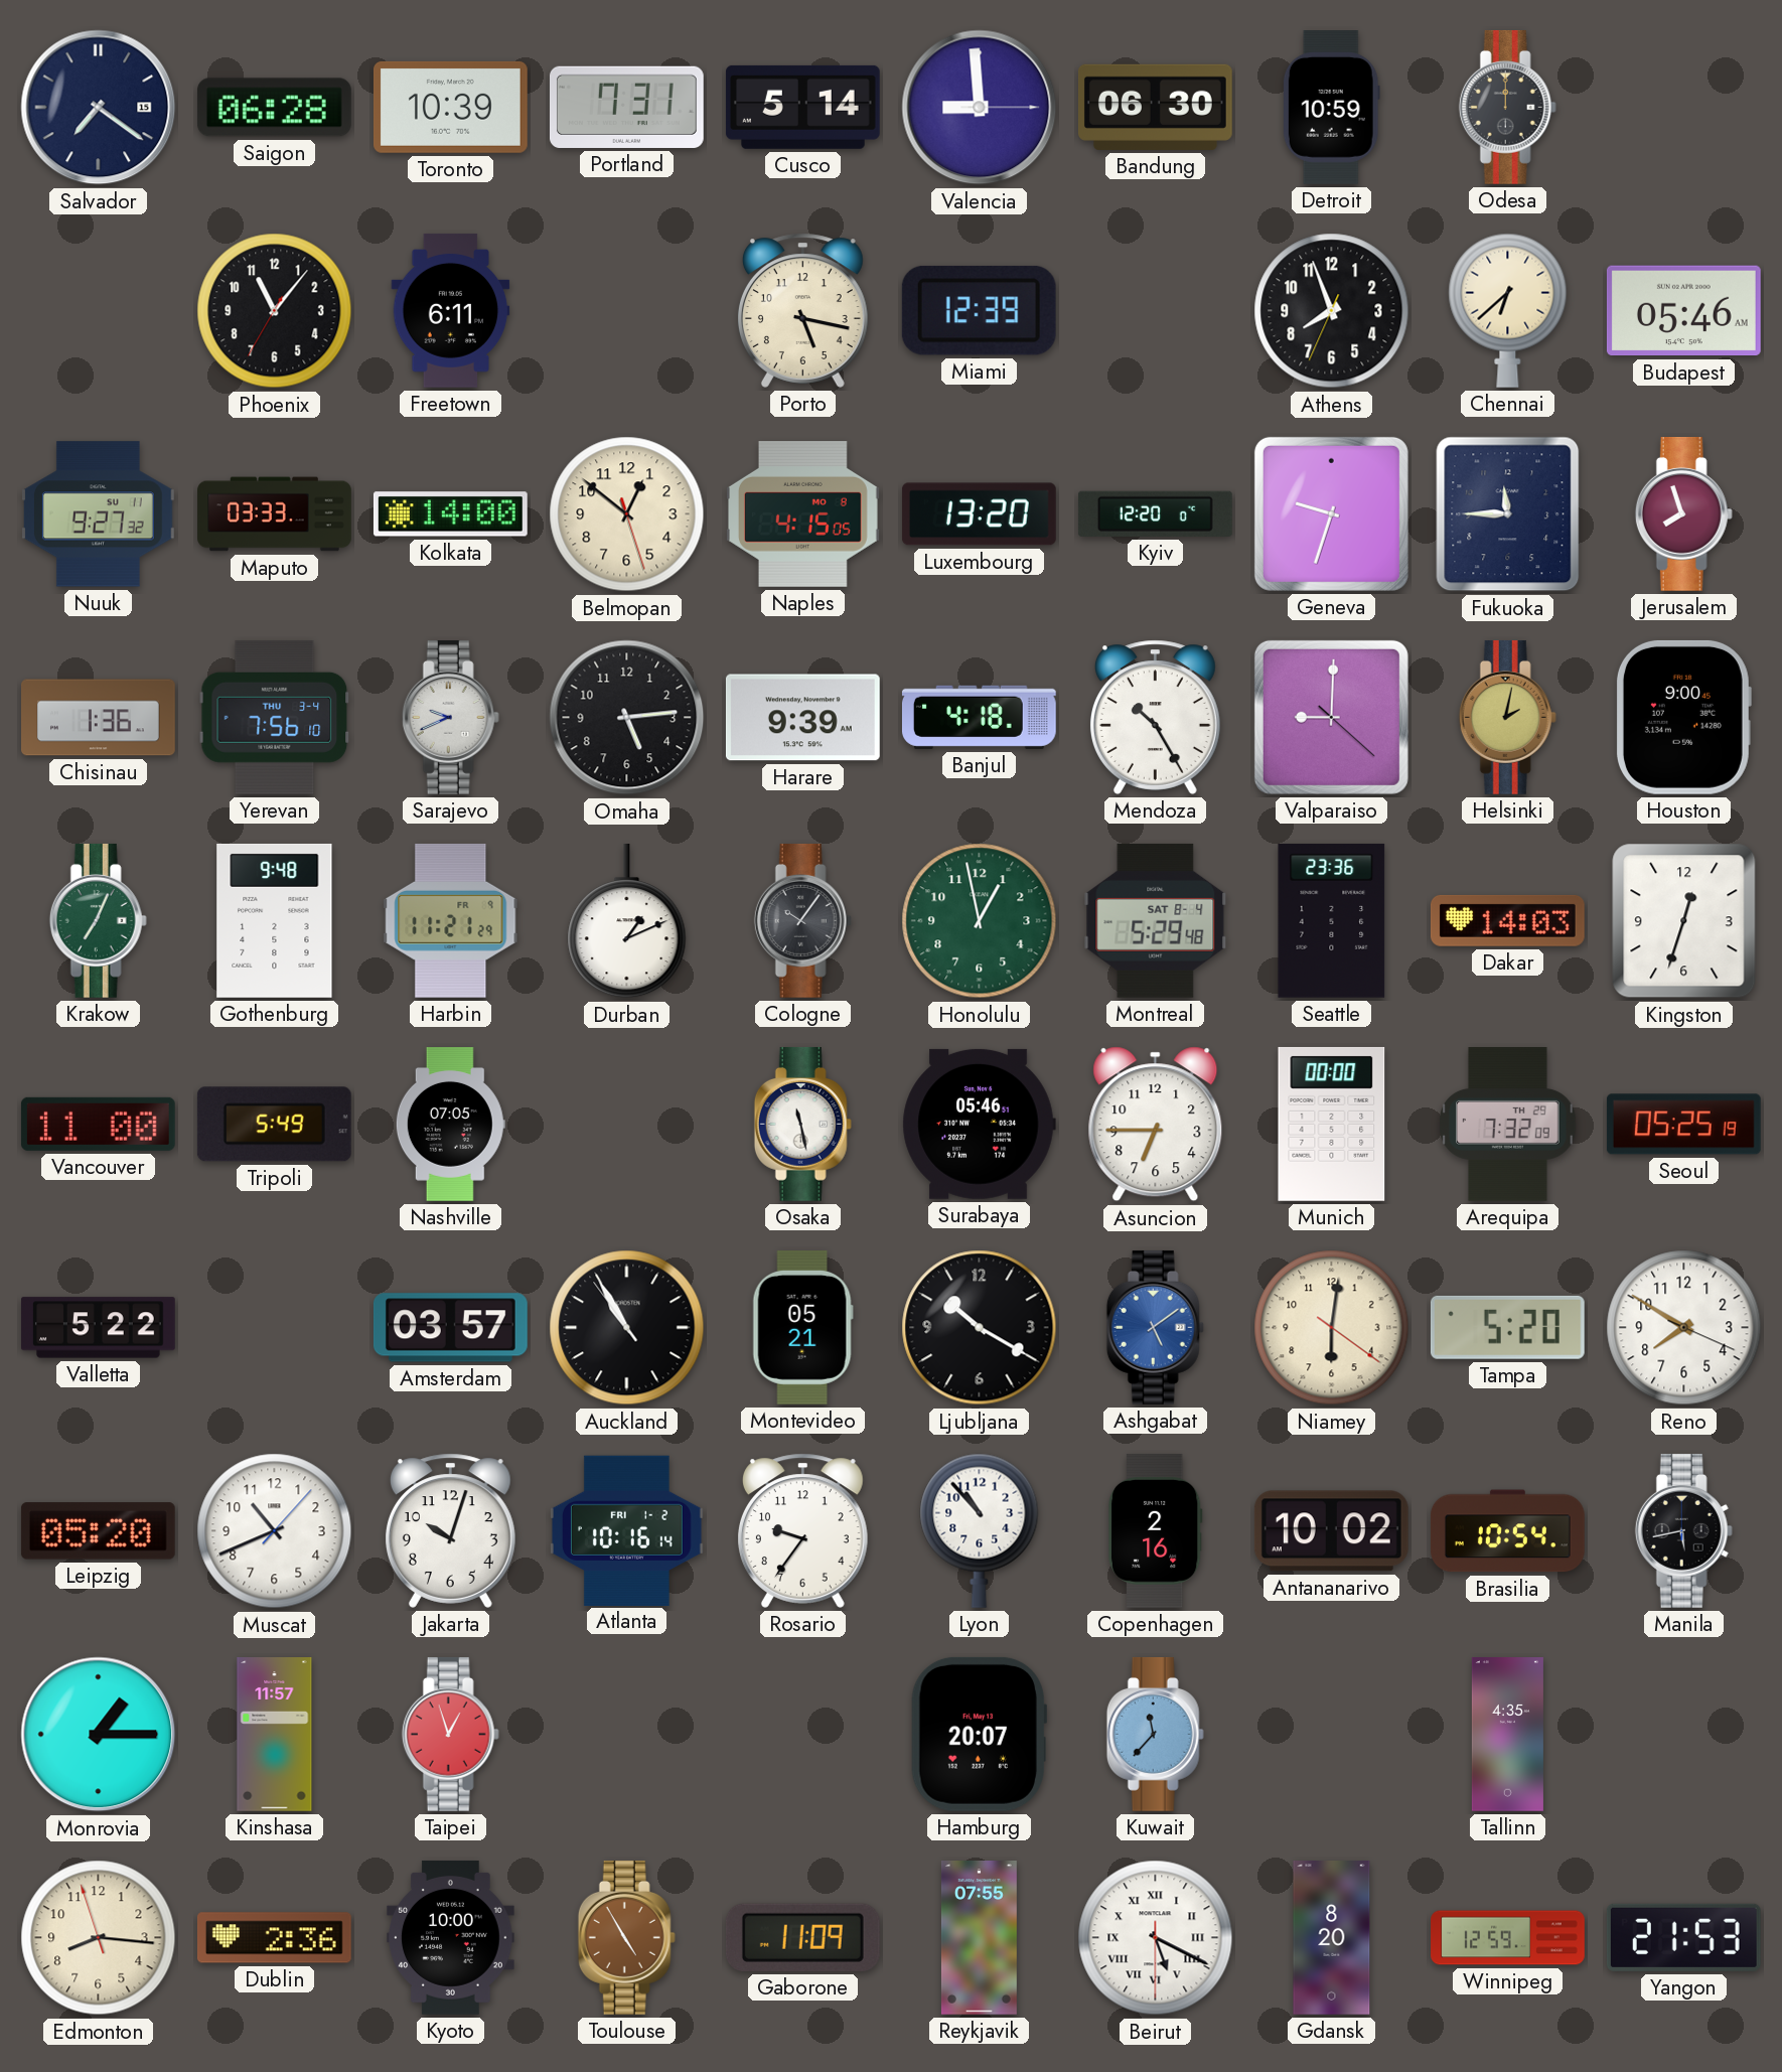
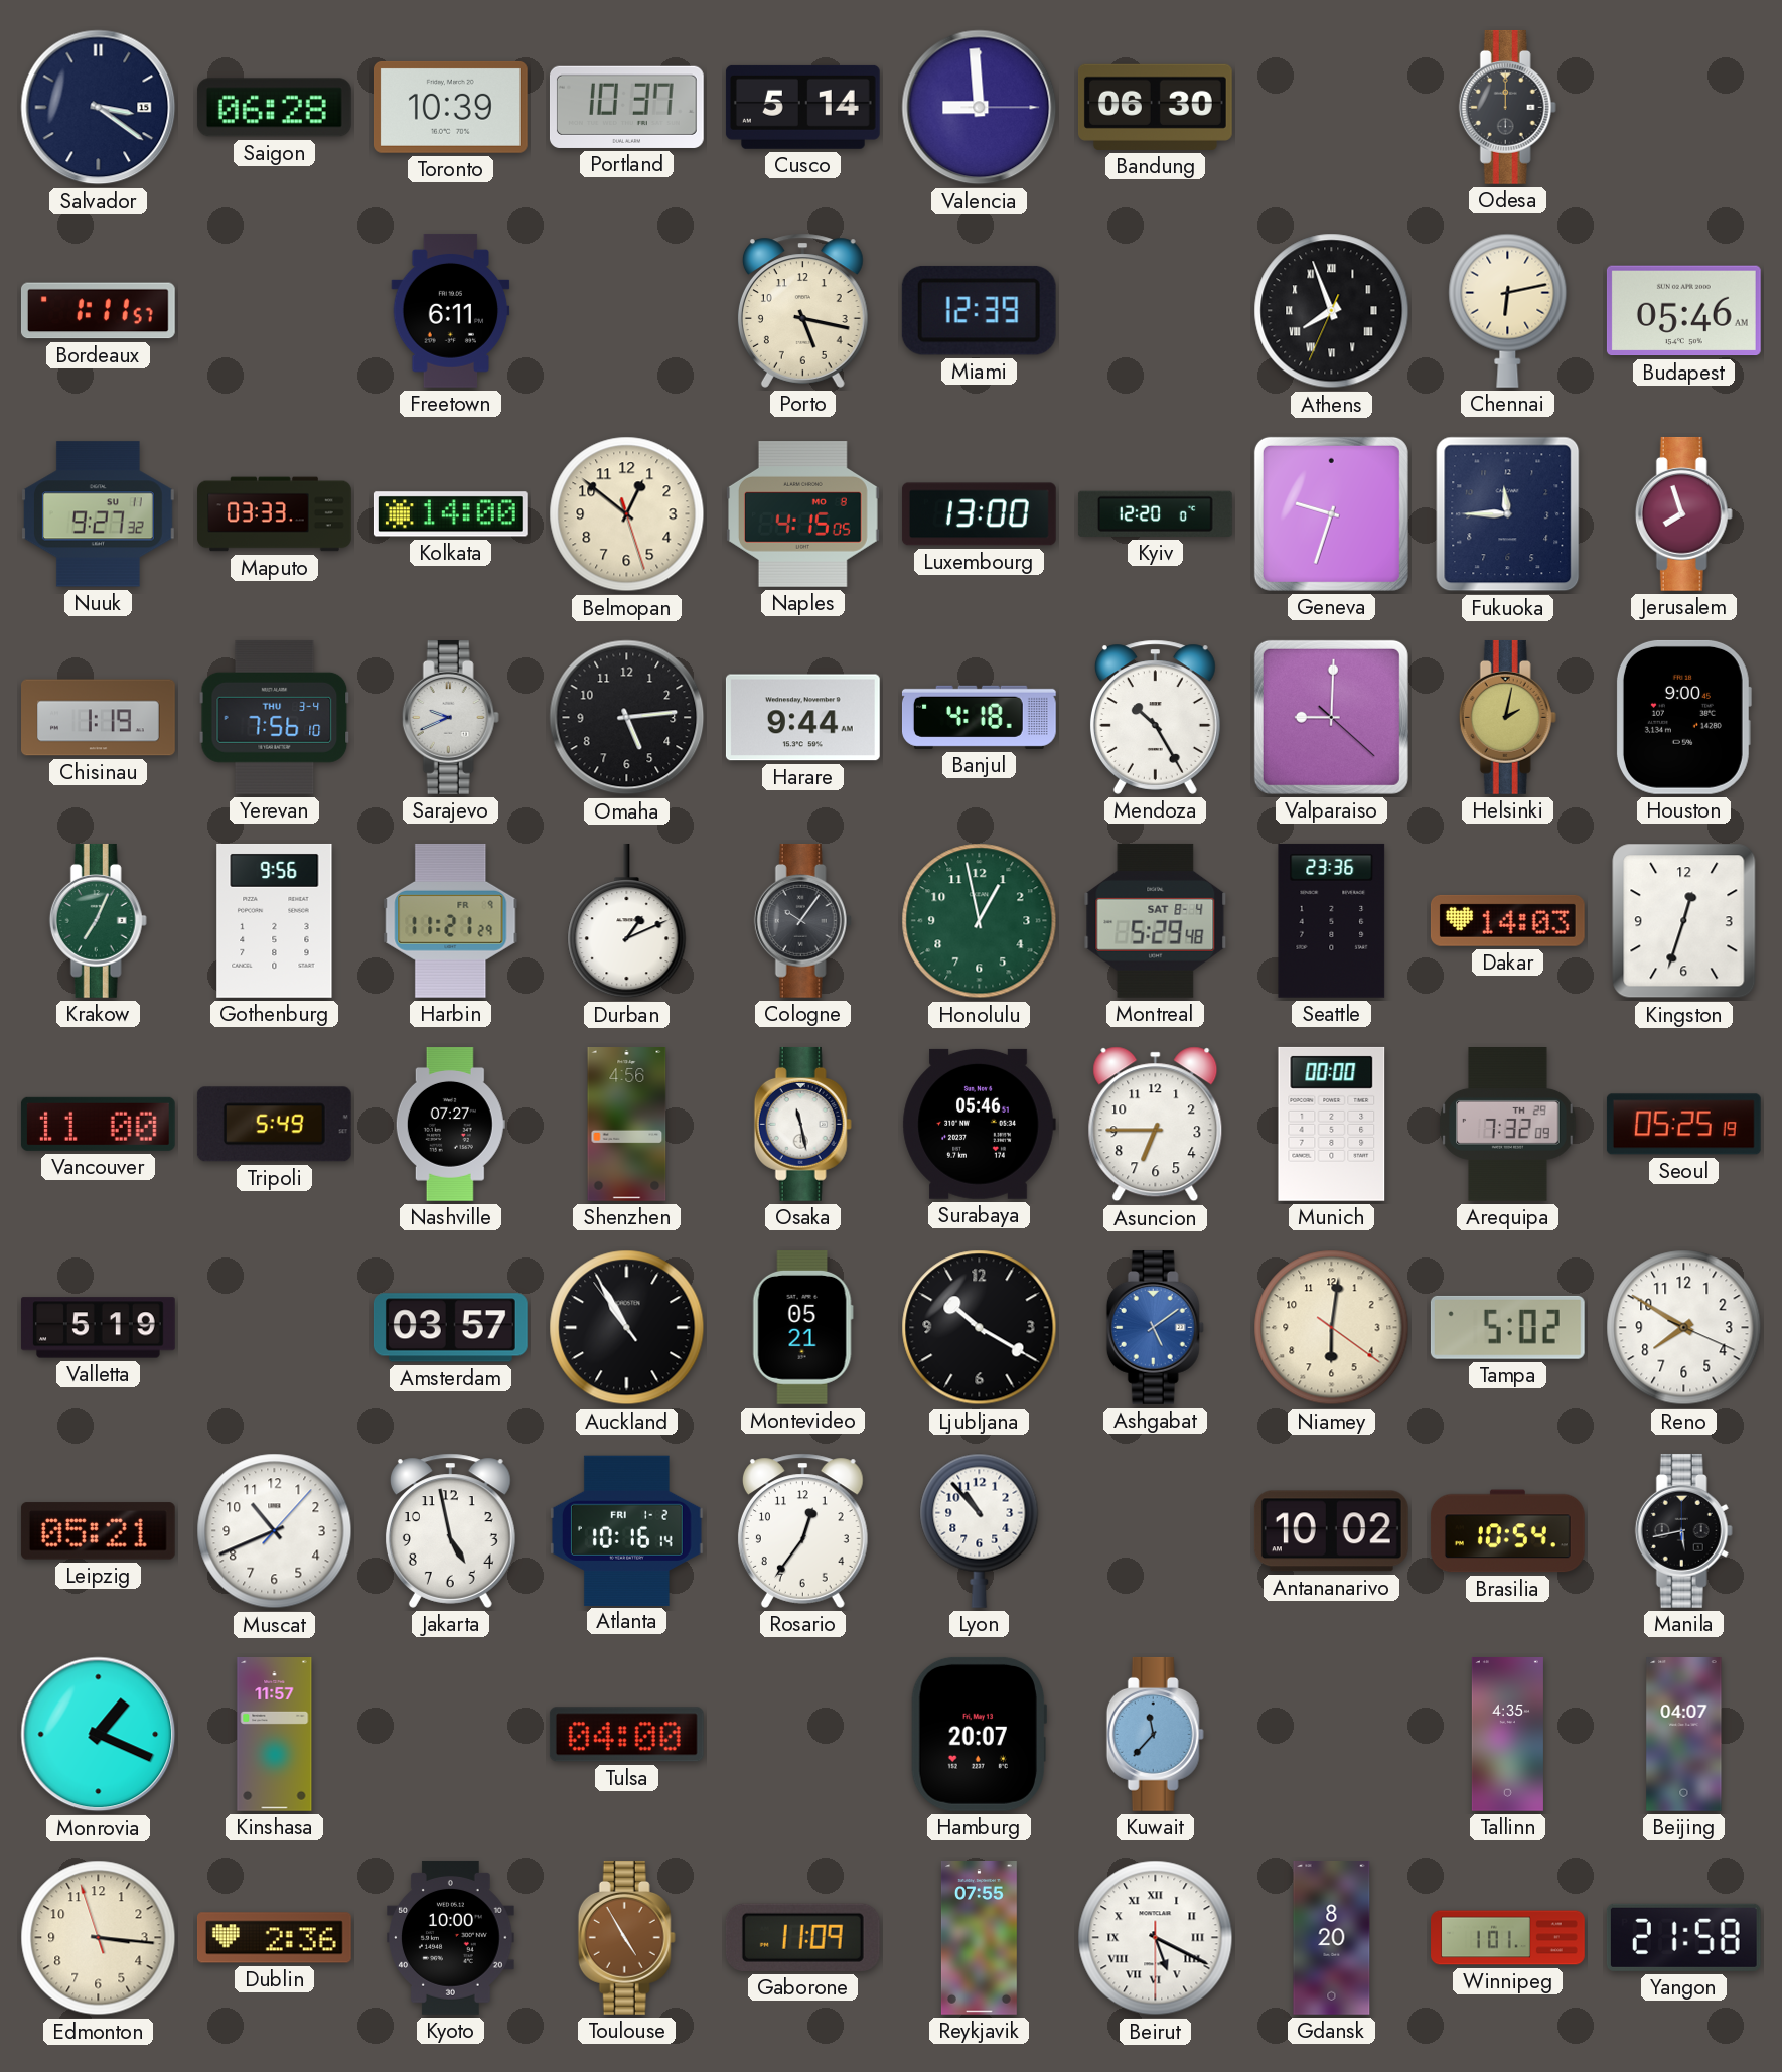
Salvador: 7:21 -> 3:21
Portland: 7:31 -> 10:37
Detroit: 10:59 -> none
Bordeaux: none -> 1:11
Phoenix: 11:06 -> none
Athens numerals: Arabic -> Roman
Chennai: 6:38 -> 6:13
Luxembourg: 13:20 -> 13:00
Chisinau: 1:36 -> 1:19
Harare: 9:39 -> 9:44
Gothenburg: 9:48 -> 9:56
Nashville: 07:05 -> 07:27
Shenzhen: none -> 4:56
Valletta: 5:22 -> 5:19
Tampa: 5:20 -> 5:02
Leipzig: 05:20 -> 05:21
Jakarta: 10:03 -> 4:58
Rosario: 9:36 -> 12:36
Copenhagen: 2:16 -> none
Monrovia: 1:15 -> 1:19
Taipei: 12:57 -> none
Tulsa: none -> 04:00
Beijing: none -> 04:07
Edmonton: 8:15 -> 3:15
Winnipeg: 12:59 -> 1:01
Yangon: 21:53 -> 21:58
